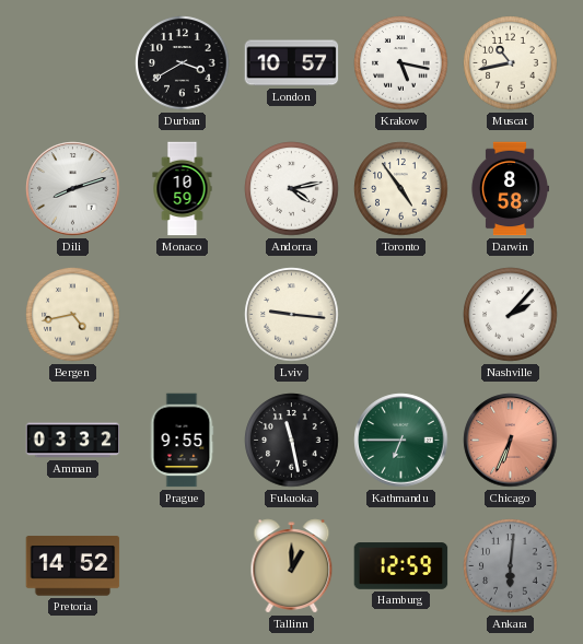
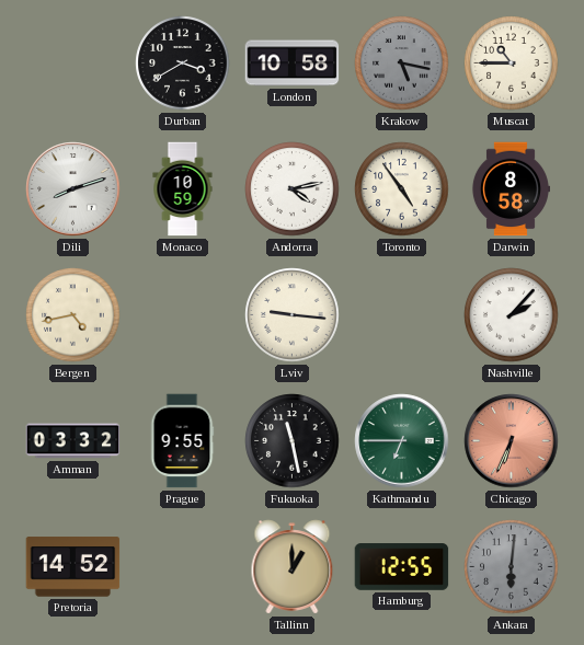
London: 10:57 -> 10:58
Krakow dial: white -> grey
Muscat: 10:43 -> 10:45
Hamburg: 12:59 -> 12:55
